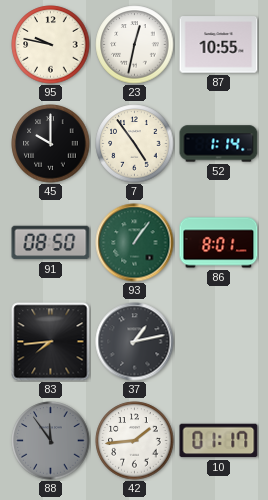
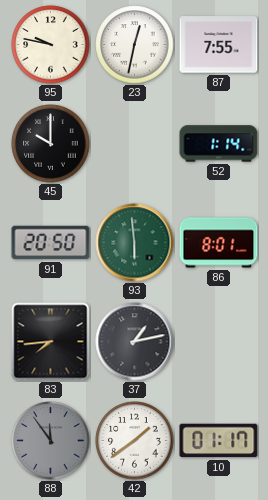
87: 10:55 -> 7:55
7: 4:54 -> none
91: 08:50 -> 20:50
93: 1:06 -> 5:59
42: 1:44 -> 1:39
